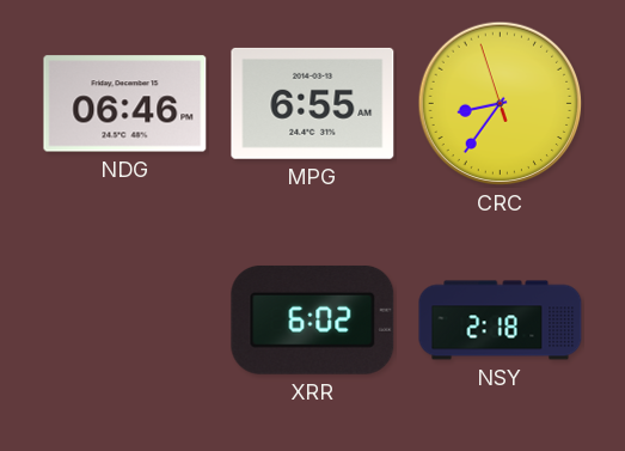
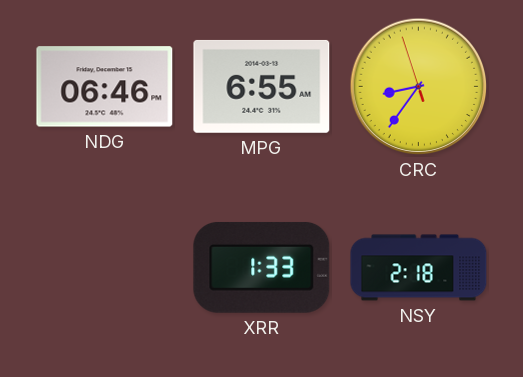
XRR: 6:02 -> 1:33
